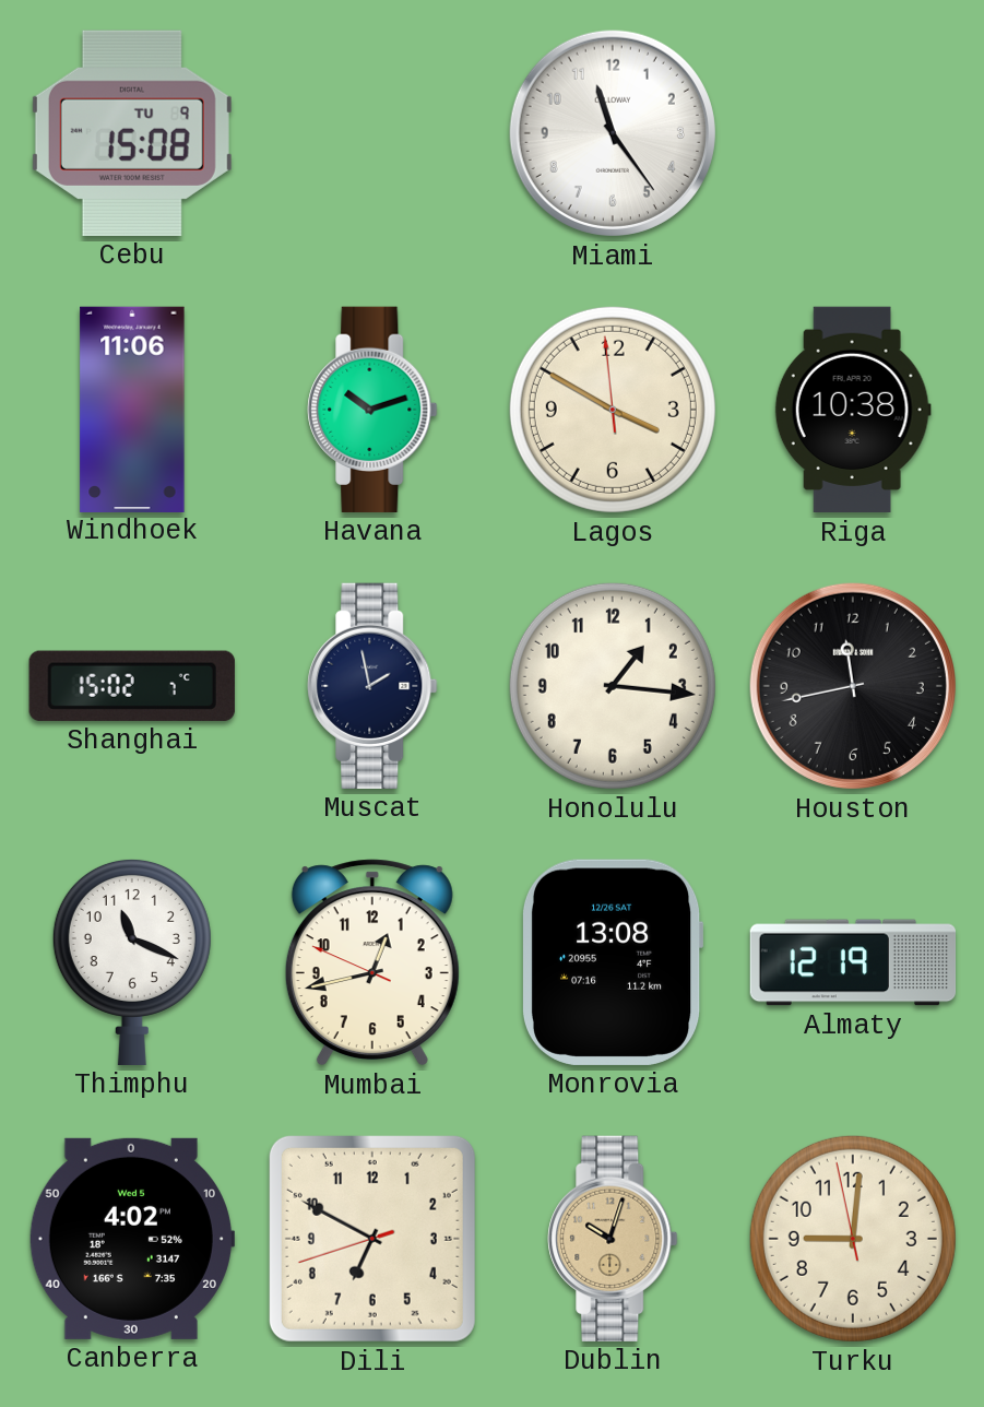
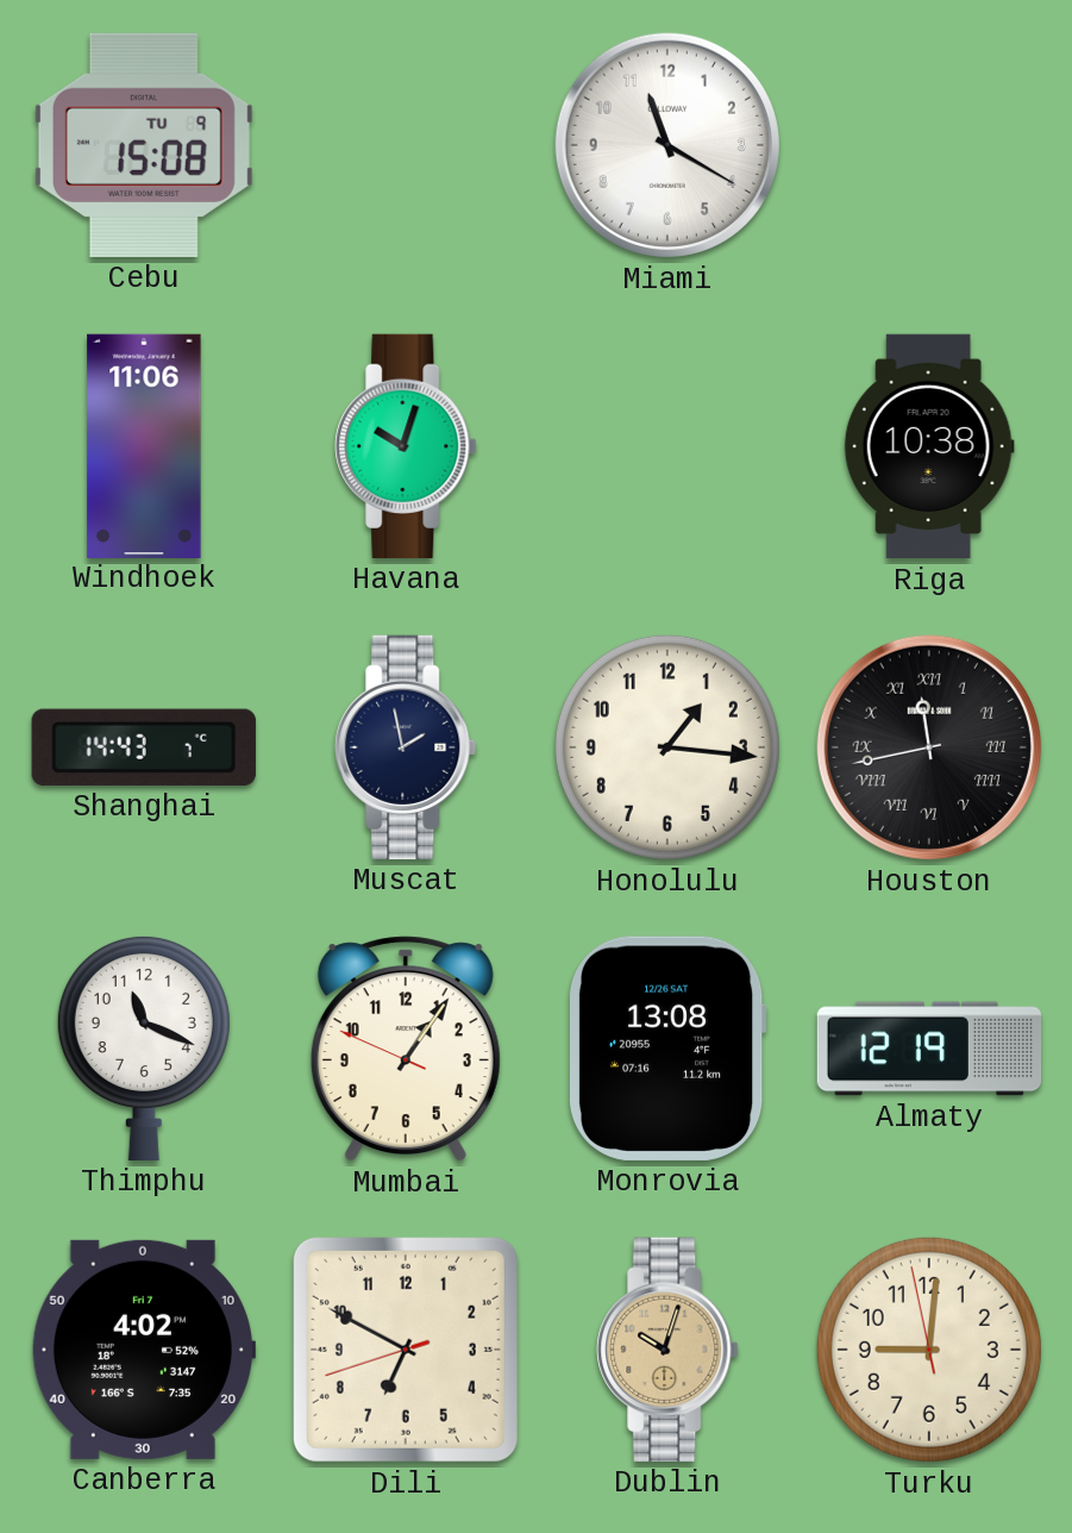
Miami: 11:24 -> 11:20
Havana: 10:12 -> 10:03
Lagos: 3:49 -> none
Shanghai: 15:02 -> 14:43
Houston numerals: Arabic -> Roman
Mumbai: 12:42 -> 1:05
Canberra date: Wed 5 -> Fri 7
